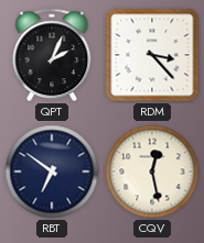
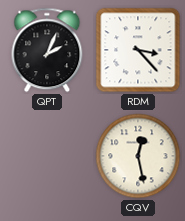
RBT: 6:51 -> none
